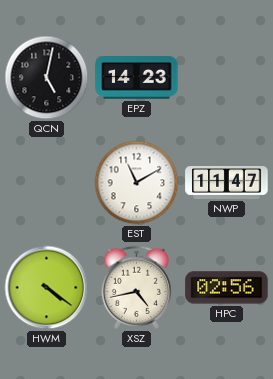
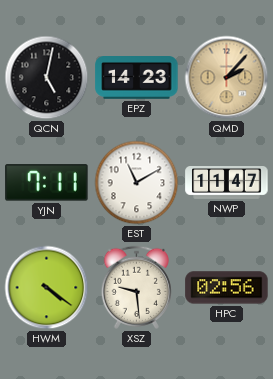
QMD: none -> 2:07
YJN: none -> 7:11
XSZ: 4:43 -> 9:29
